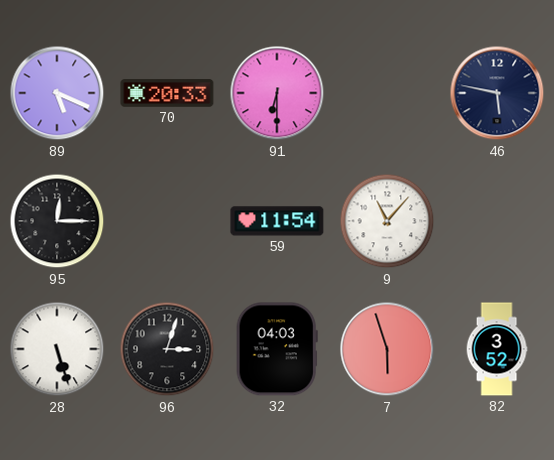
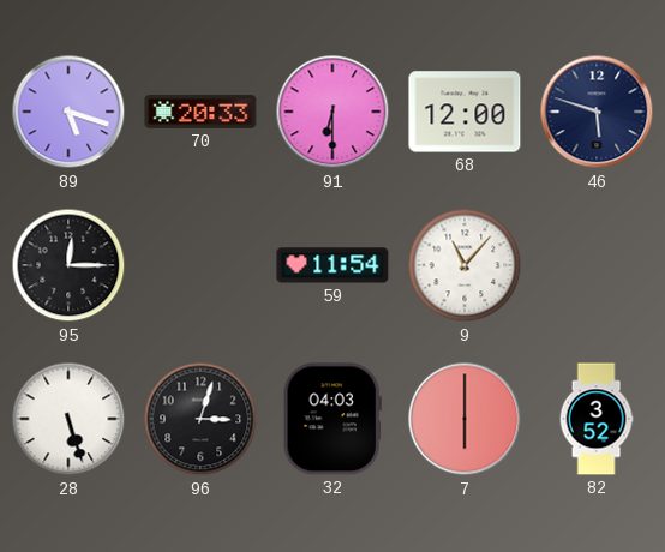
89: 5:19 -> 5:18
68: none -> 12:00
46: 5:47 -> 5:48
7: 5:57 -> 6:00
